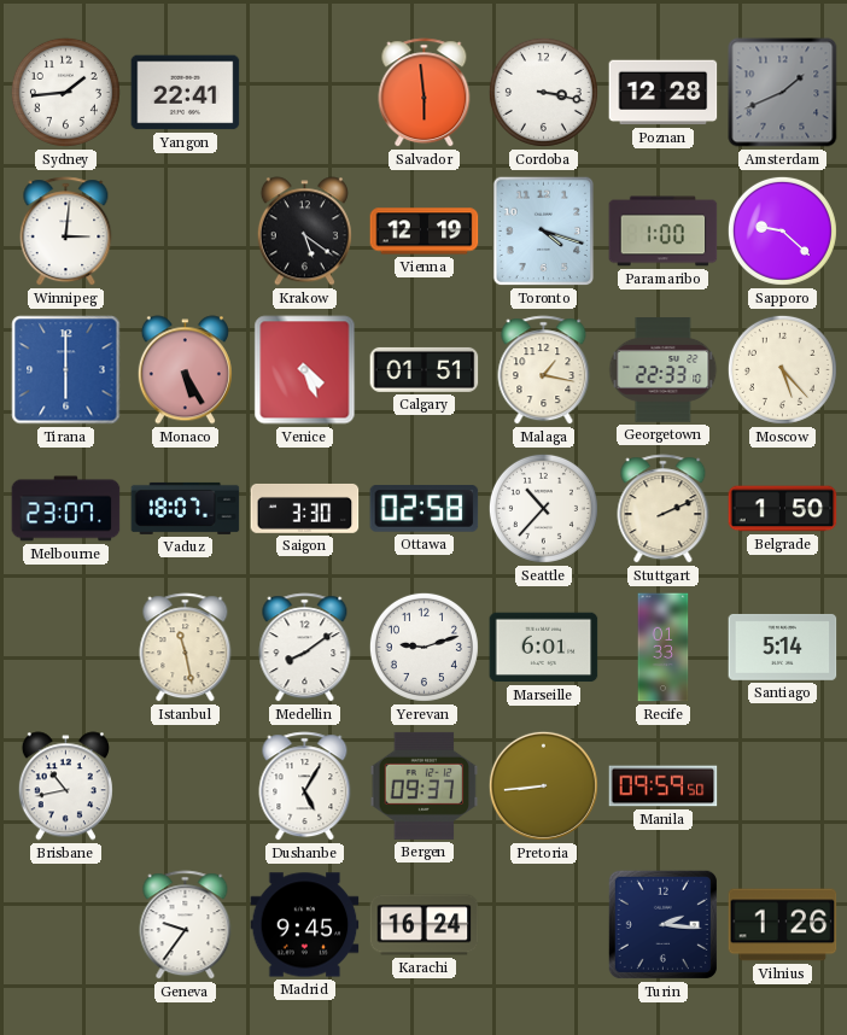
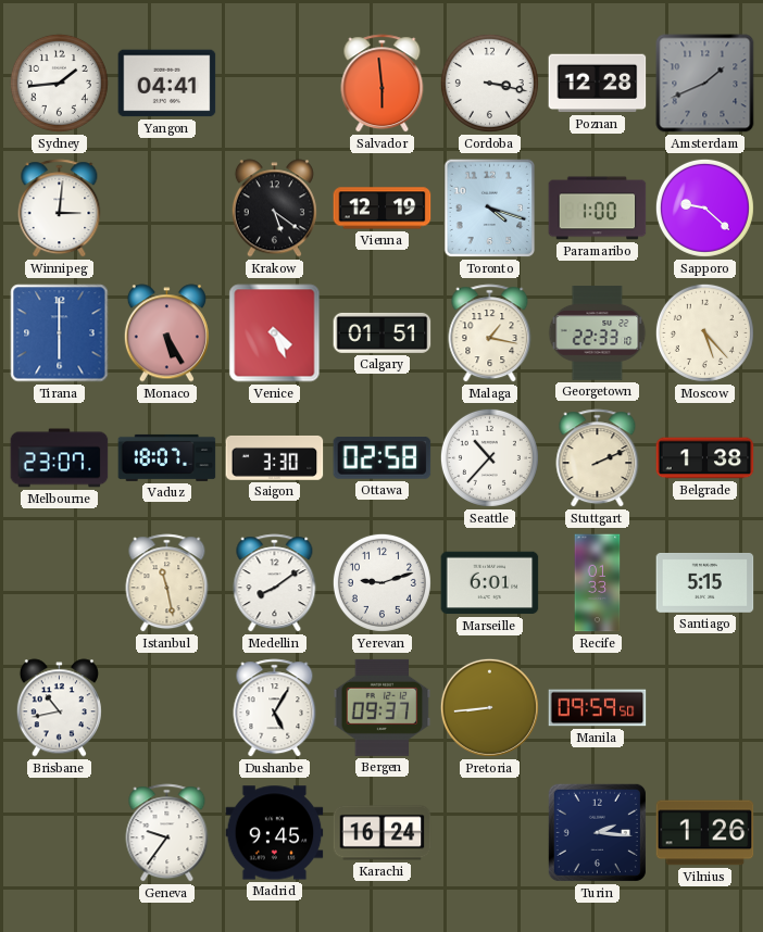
Yangon: 22:41 -> 04:41
Belgrade: 1:50 -> 1:38
Santiago: 5:14 -> 5:15
